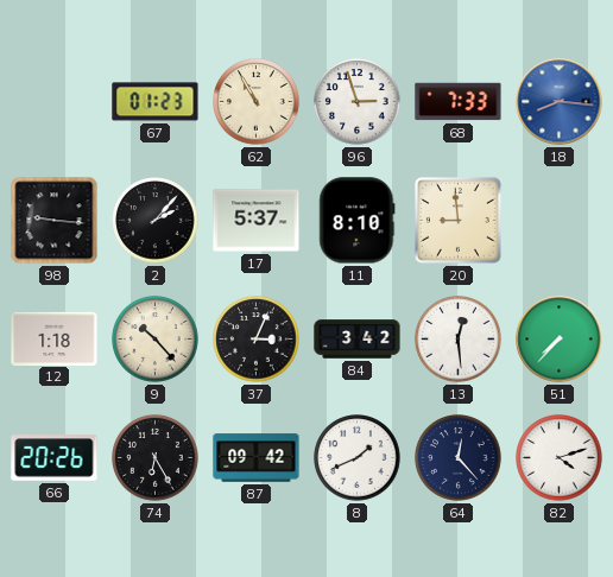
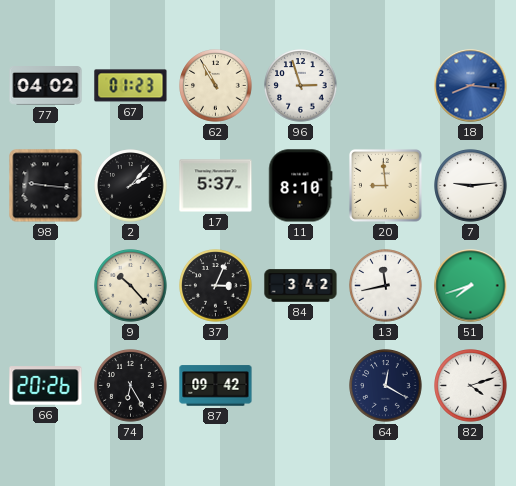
77: none -> 04:02
68: 7:33 -> none
7: none -> 9:14
12: 1:18 -> none
13: 12:29 -> 11:43
51: 7:37 -> 7:42
8: 1:41 -> none
64: 12:23 -> 12:20
